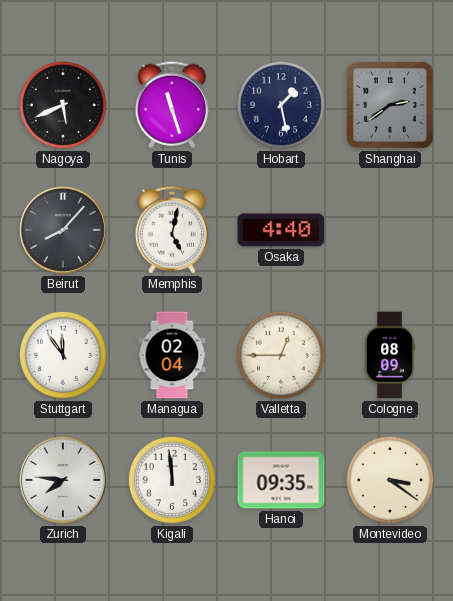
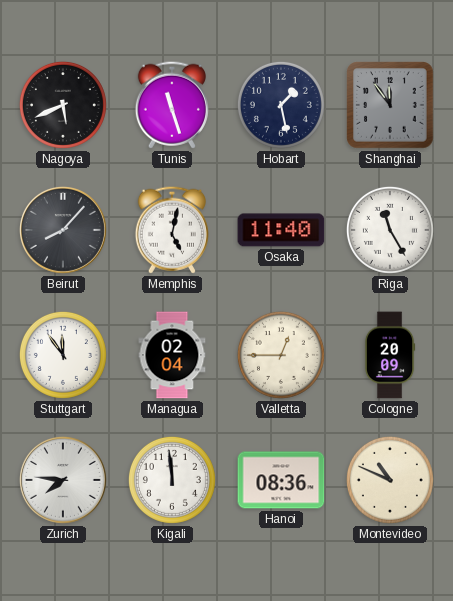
Shanghai: 2:39 -> 11:54
Osaka: 4:40 -> 11:40
Riga: none -> 11:25
Cologne: 08:09 -> 20:09
Hanoi: 09:35 -> 08:36
Montevideo: 3:21 -> 10:49
